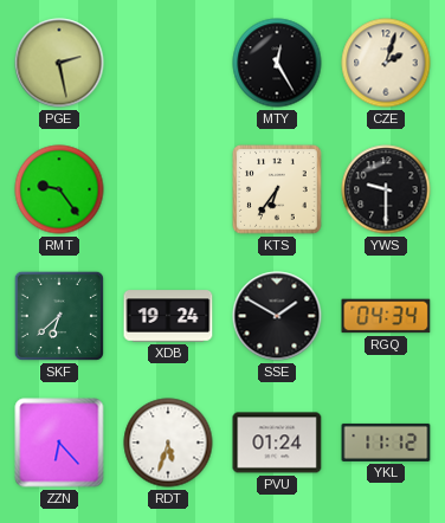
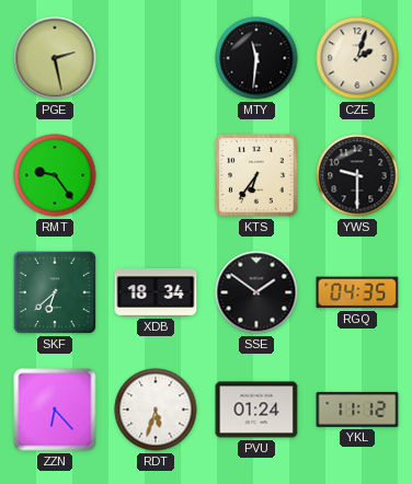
MTY: 12:25 -> 11:31
XDB: 19:24 -> 18:34
SSE: 1:50 -> 1:51
RGQ: 04:34 -> 04:35
